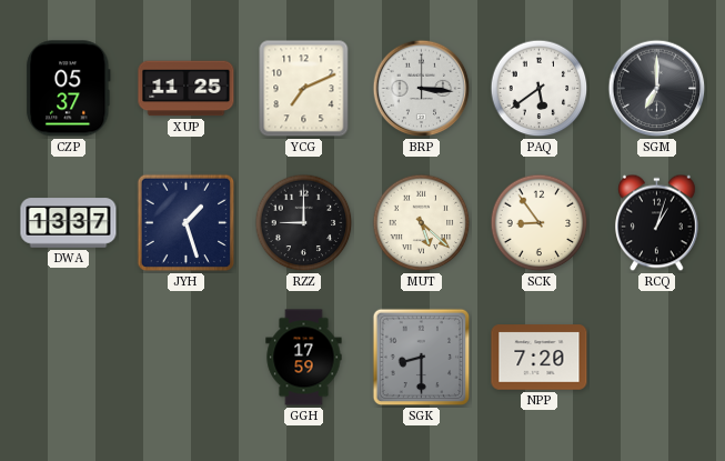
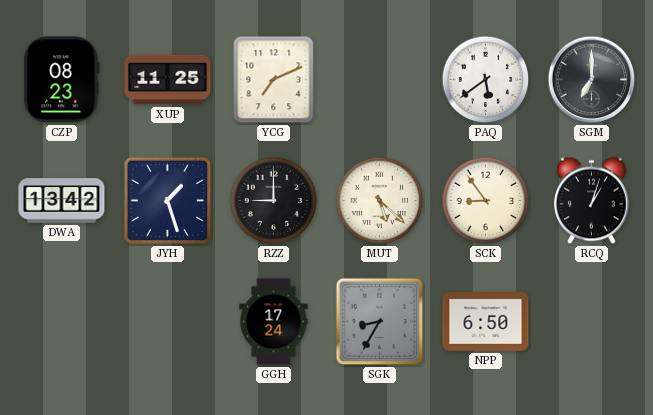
CZP: 05:37 -> 08:23
BRP: 3:16 -> none
DWA: 13:37 -> 13:42
GGH: 17:59 -> 17:24
SGK: 8:30 -> 8:35
NPP: 7:20 -> 6:50
